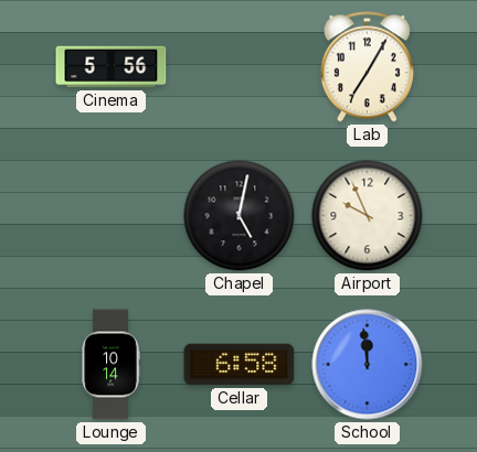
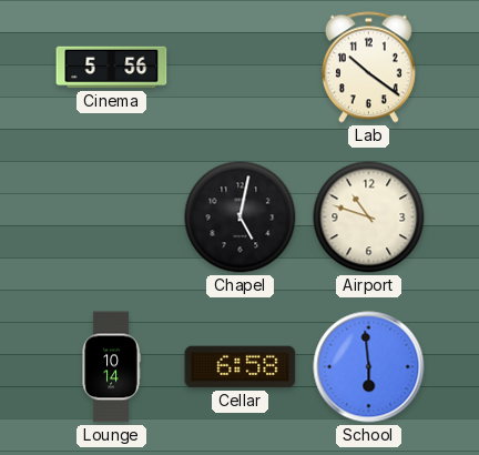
Lab: 7:05 -> 10:21
Airport: 9:56 -> 10:48
School: 11:59 -> 5:59
